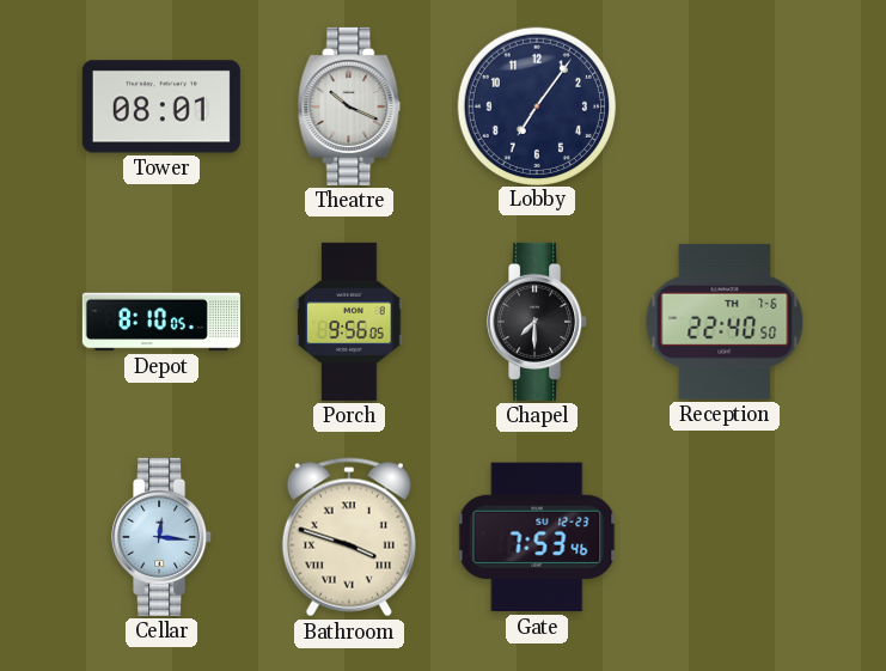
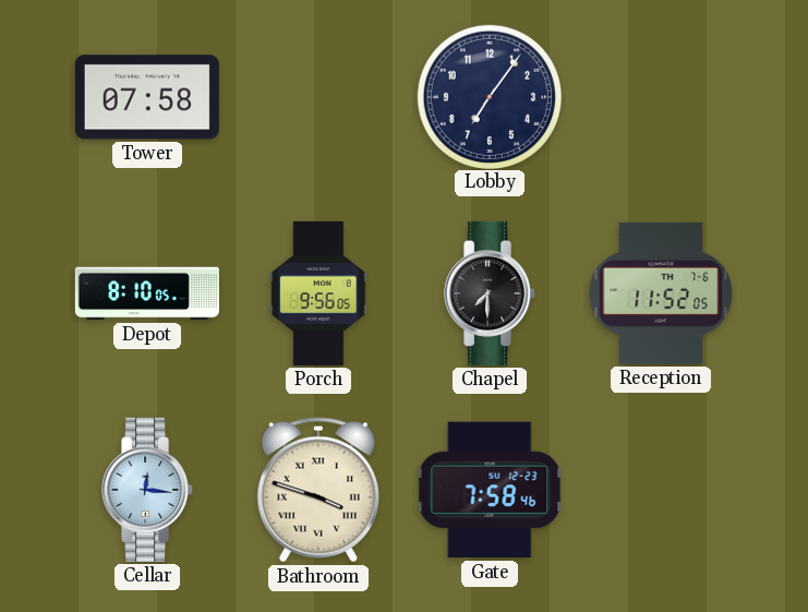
Tower: 08:01 -> 07:58
Theatre: 10:19 -> none
Reception: 22:40 -> 11:52
Gate: 7:53 -> 7:58
